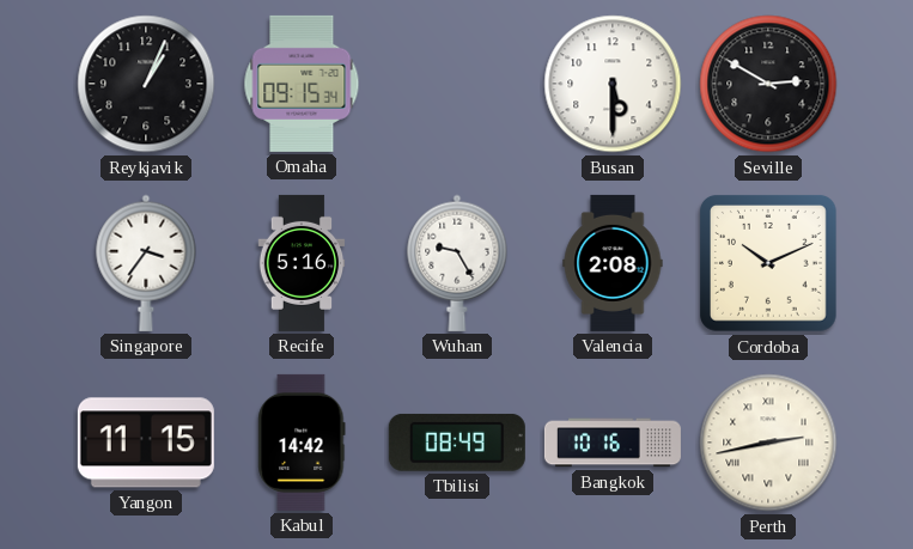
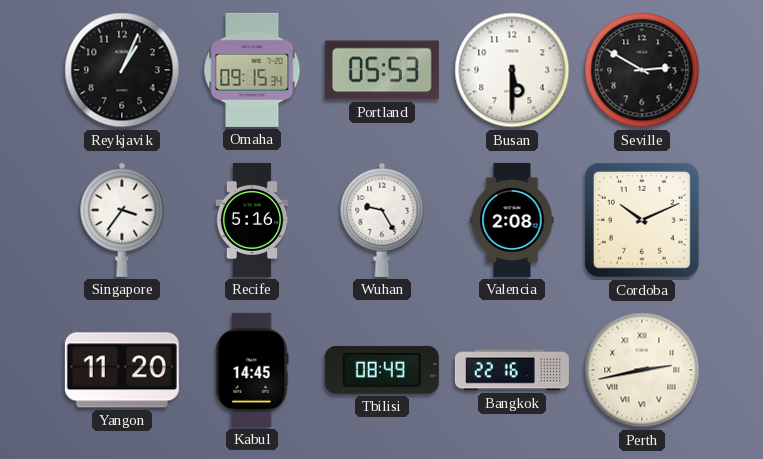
Portland: none -> 05:53
Yangon: 11:15 -> 11:20
Kabul: 14:42 -> 14:45
Bangkok: 10:16 -> 22:16
